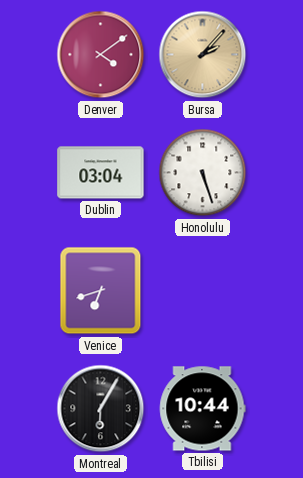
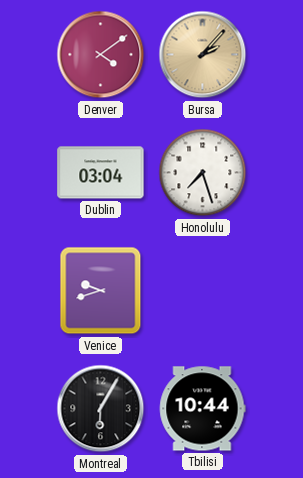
Honolulu: 5:27 -> 7:27
Venice: 6:42 -> 9:42
